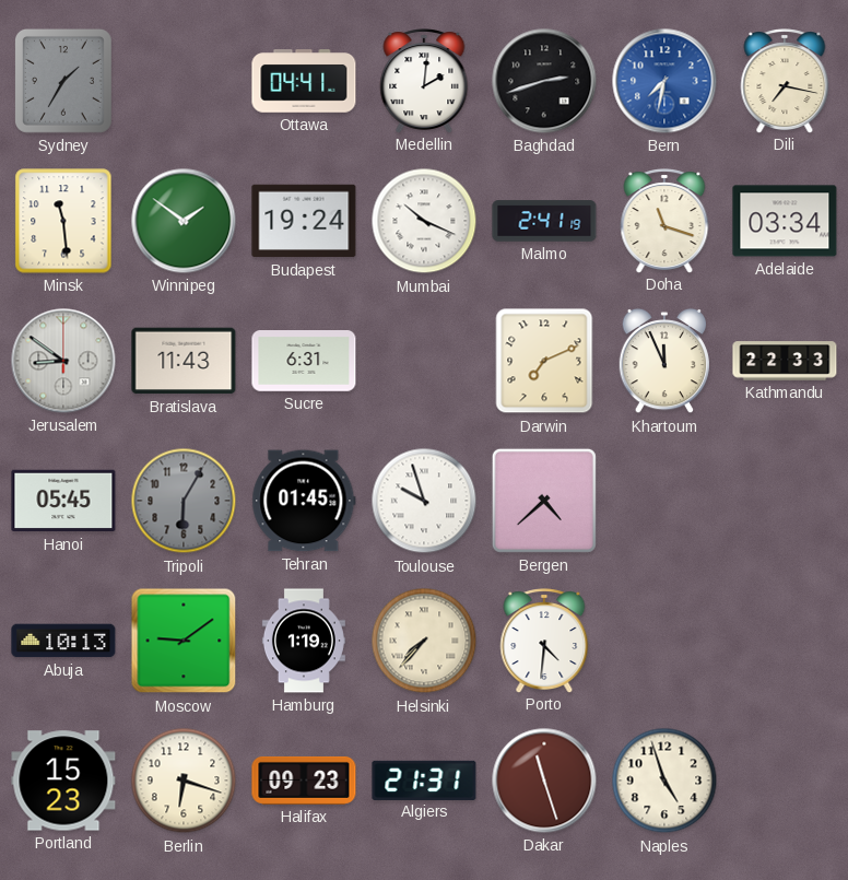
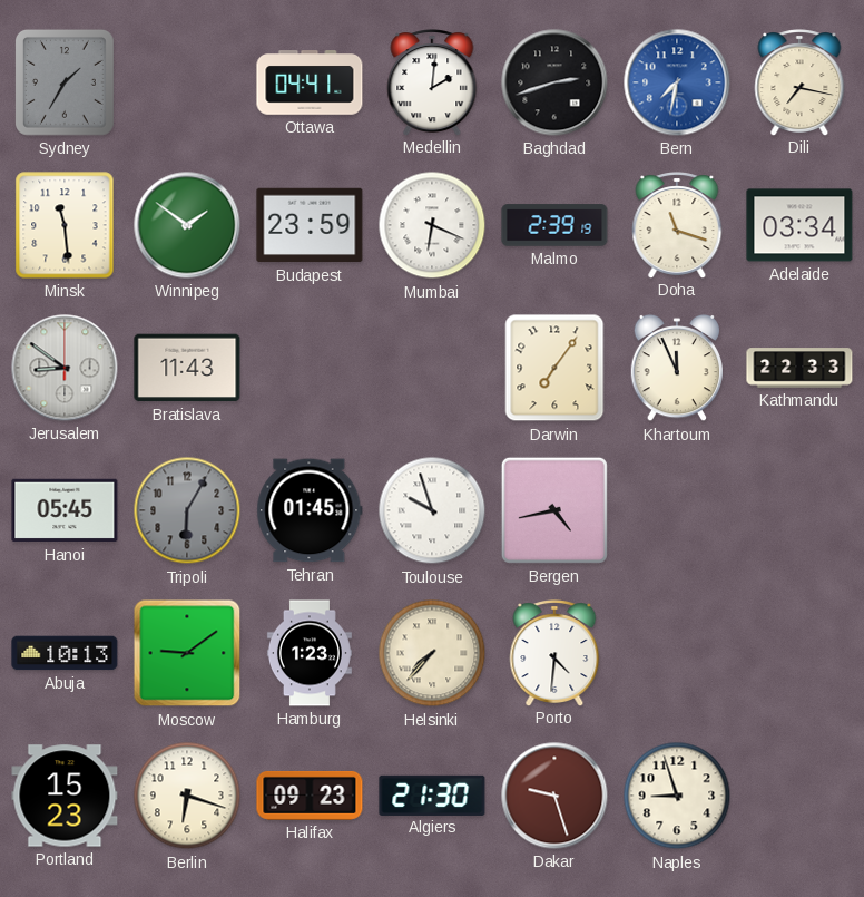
Budapest: 19:24 -> 23:59
Mumbai: 10:19 -> 6:19
Malmo: 2:41 -> 2:39
Sucre: 6:31 -> none
Darwin: 7:11 -> 7:06
Bergen: 4:38 -> 4:43
Hamburg: 1:19 -> 1:23
Algiers: 21:31 -> 21:30
Dakar: 11:27 -> 9:27
Naples: 4:57 -> 8:57
